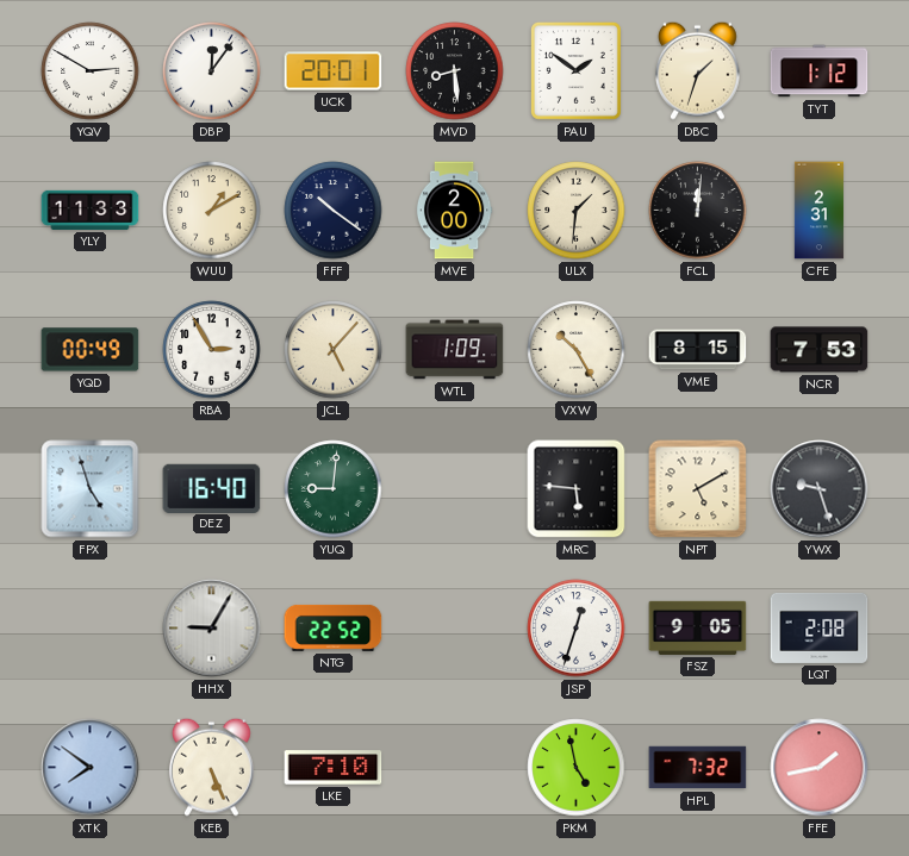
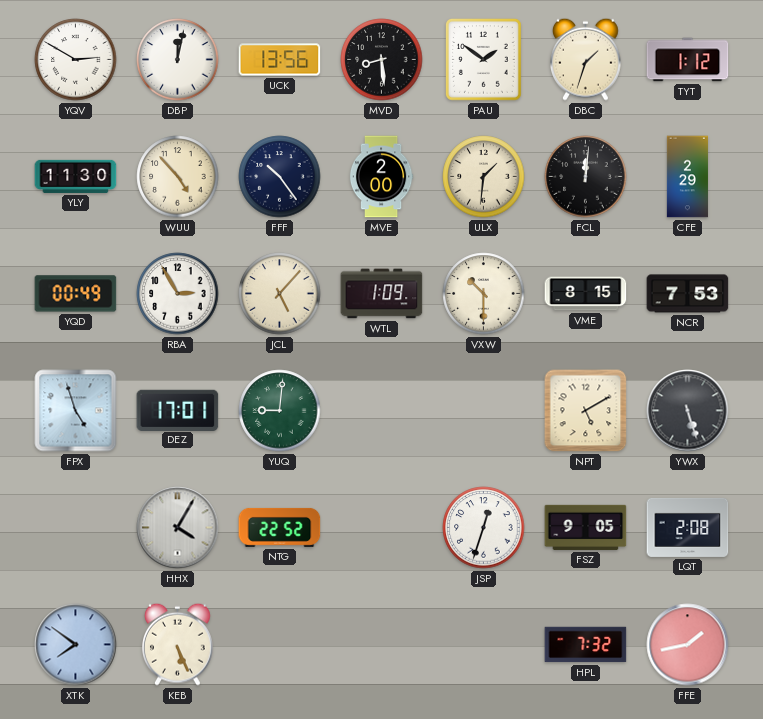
DBP: 12:06 -> 12:02
UCK: 20:01 -> 13:56
YLY: 11:33 -> 11:30
WUU: 1:10 -> 4:53
FFF: 10:21 -> 10:24
CFE: 2:31 -> 2:29
VXW: 10:25 -> 10:30
DEZ: 16:40 -> 17:01
MRC: 5:46 -> none
YWX: 9:27 -> 5:27
HHX: 9:05 -> 4:05
LKE: 7:10 -> none
PKM: 4:58 -> none
